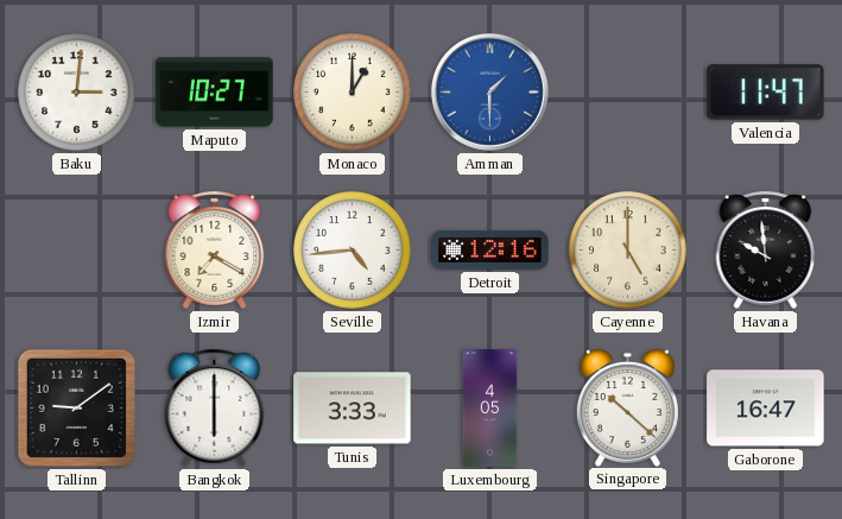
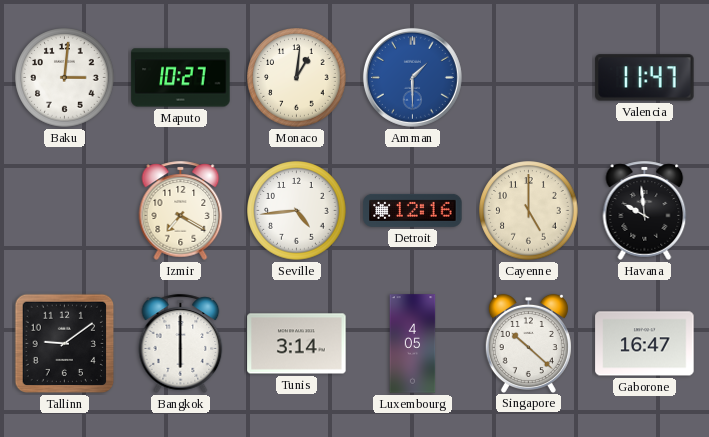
Monaco: 1:00 -> 1:01
Tunis: 3:33 -> 3:14
